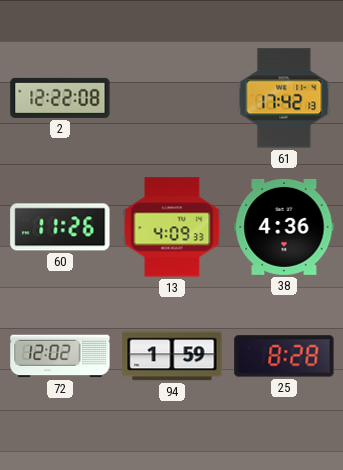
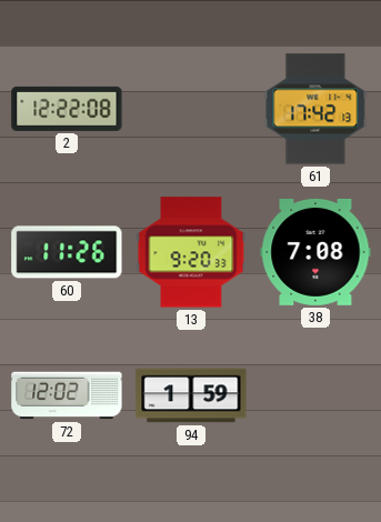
13: 4:09 -> 9:20
38: 4:36 -> 7:08
25: 8:28 -> none
